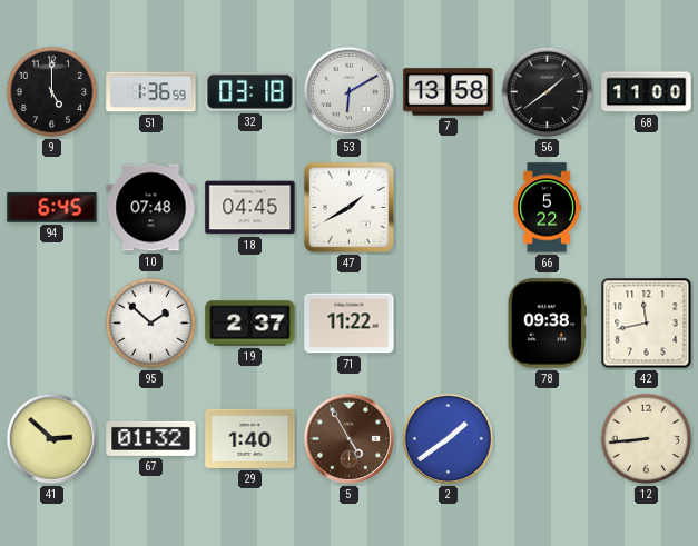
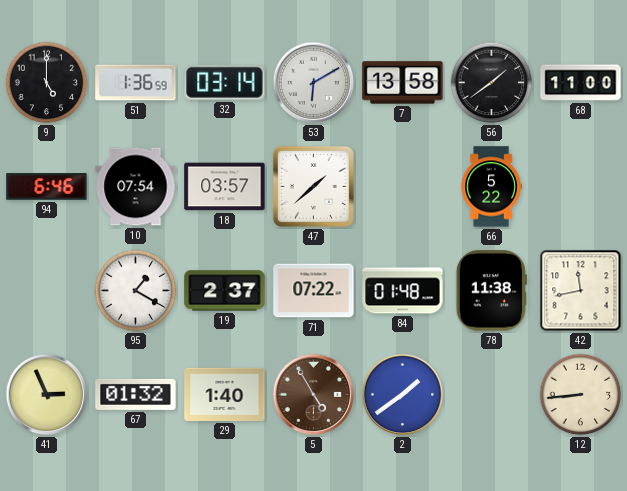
32: 03:18 -> 03:14
94: 6:45 -> 6:46
10: 07:48 -> 07:54
18: 04:45 -> 03:57
47: 1:40 -> 1:38
95: 1:52 -> 1:20
71: 11:22 -> 07:22
84: none -> 01:48
78: 09:38 -> 11:38
41: 2:52 -> 2:56
